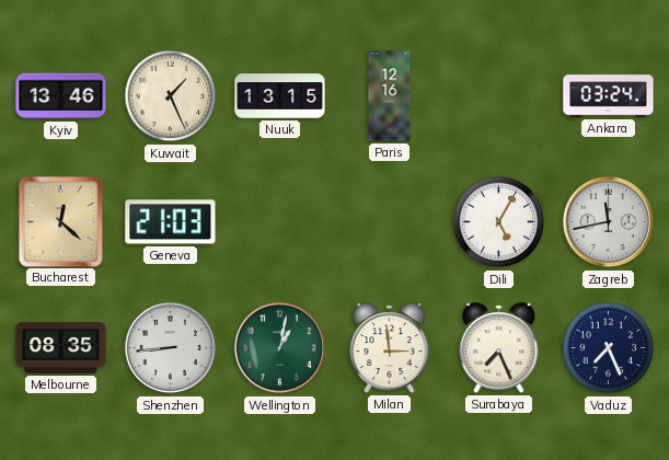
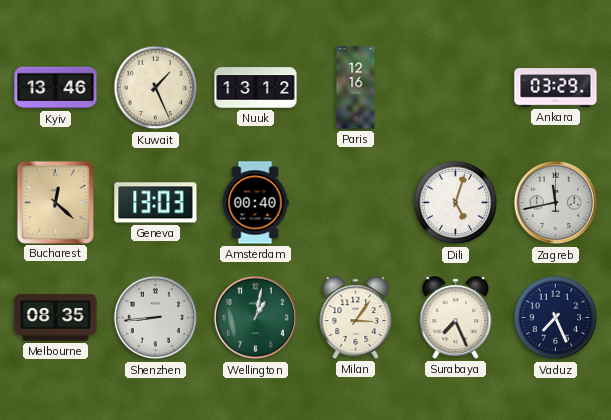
Nuuk: 13:15 -> 13:12
Ankara: 03:24 -> 03:29
Geneva: 21:03 -> 13:03
Amsterdam: none -> 00:40
Dili: 5:05 -> 5:03
Milan: 2:59 -> 3:06
